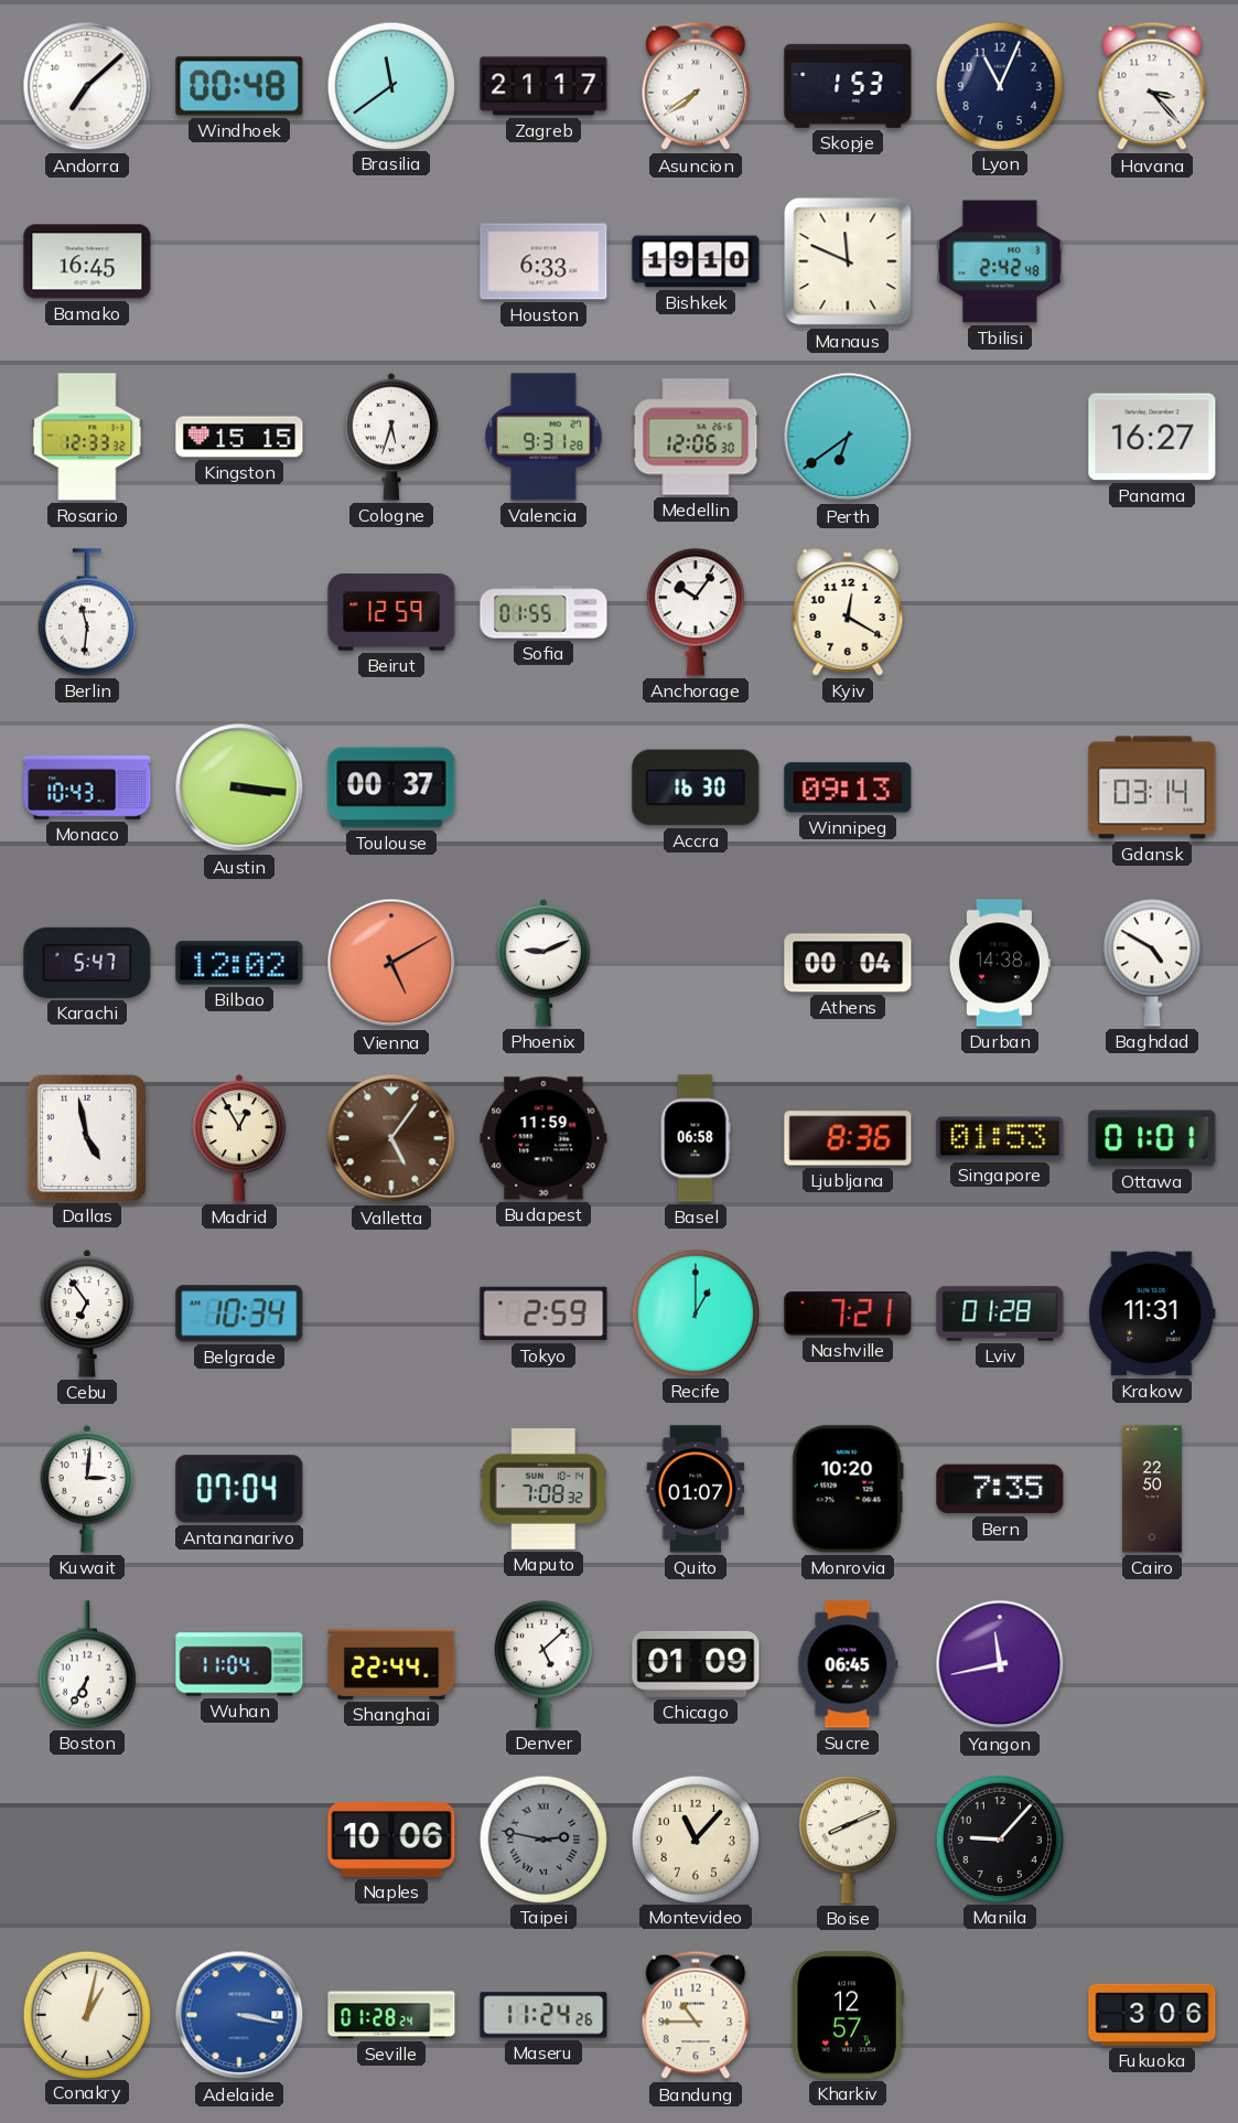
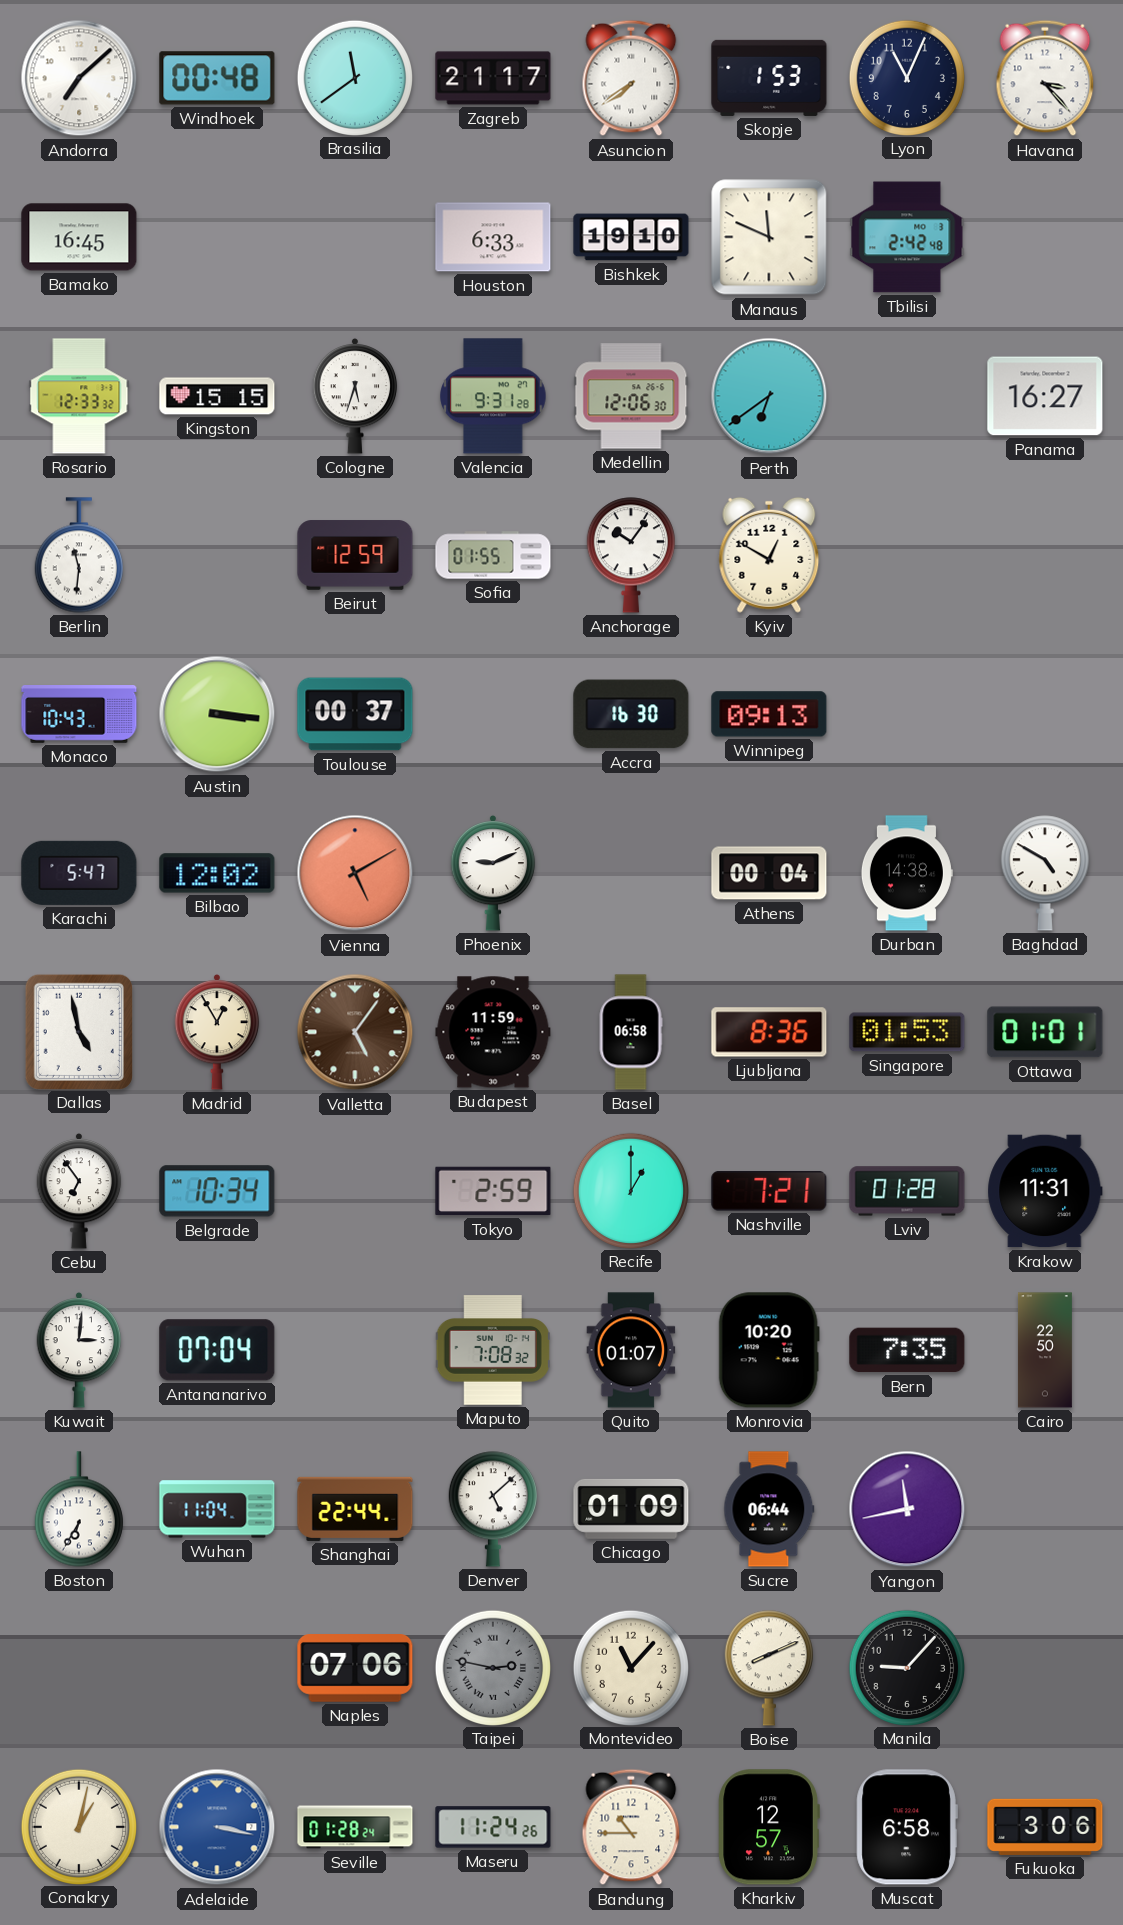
Kyiv: 12:20 -> 12:50
Gdansk: 03:14 -> none
Sucre: 06:45 -> 06:44
Naples: 10:06 -> 07:06
Muscat: none -> 6:58
